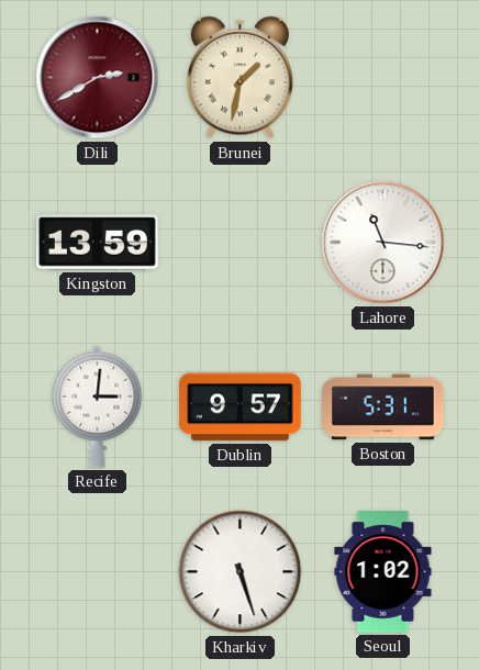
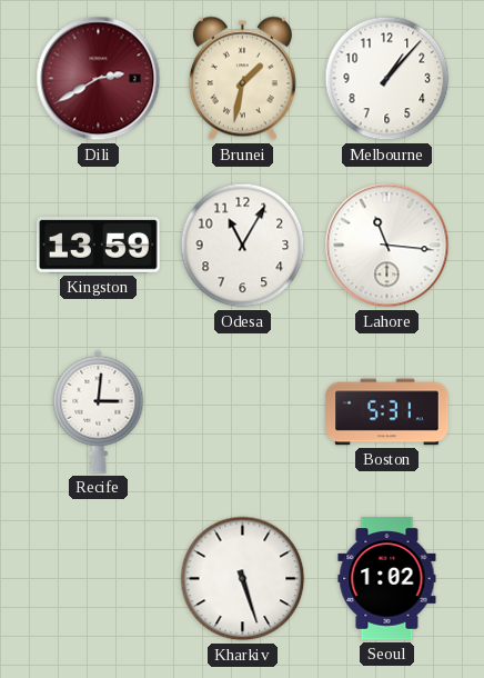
Melbourne: none -> 1:07
Odesa: none -> 11:05
Dublin: 9:57 -> none
